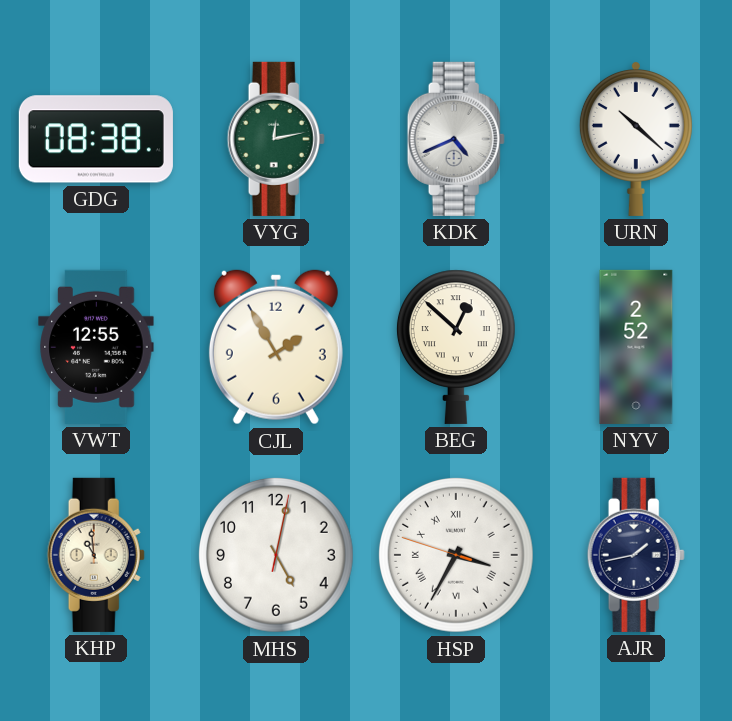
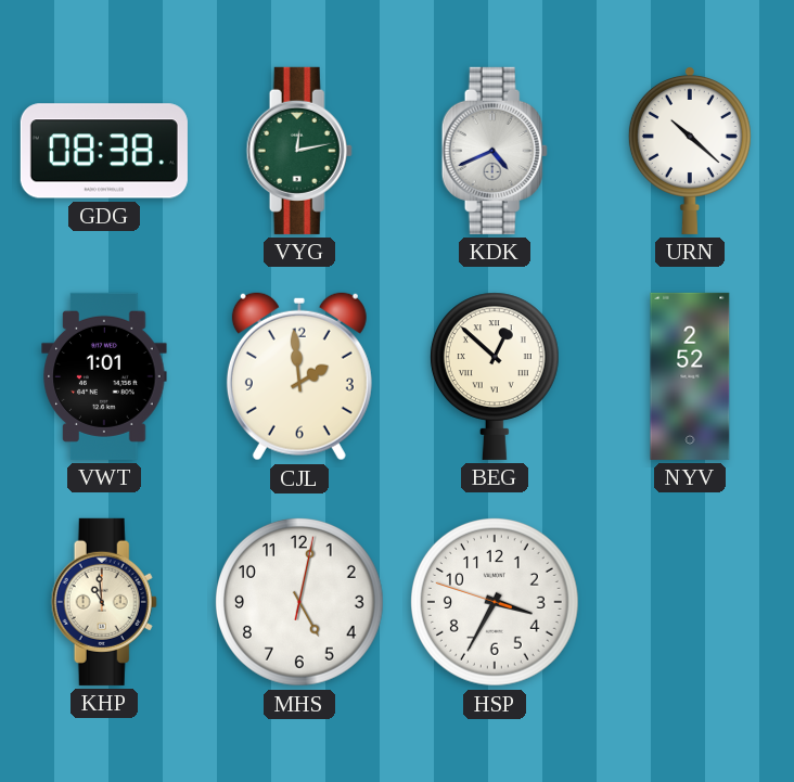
VWT: 12:55 -> 1:01
CJL: 1:55 -> 1:59
HSP numerals: Roman -> Arabic
AJR: 1:43 -> none
